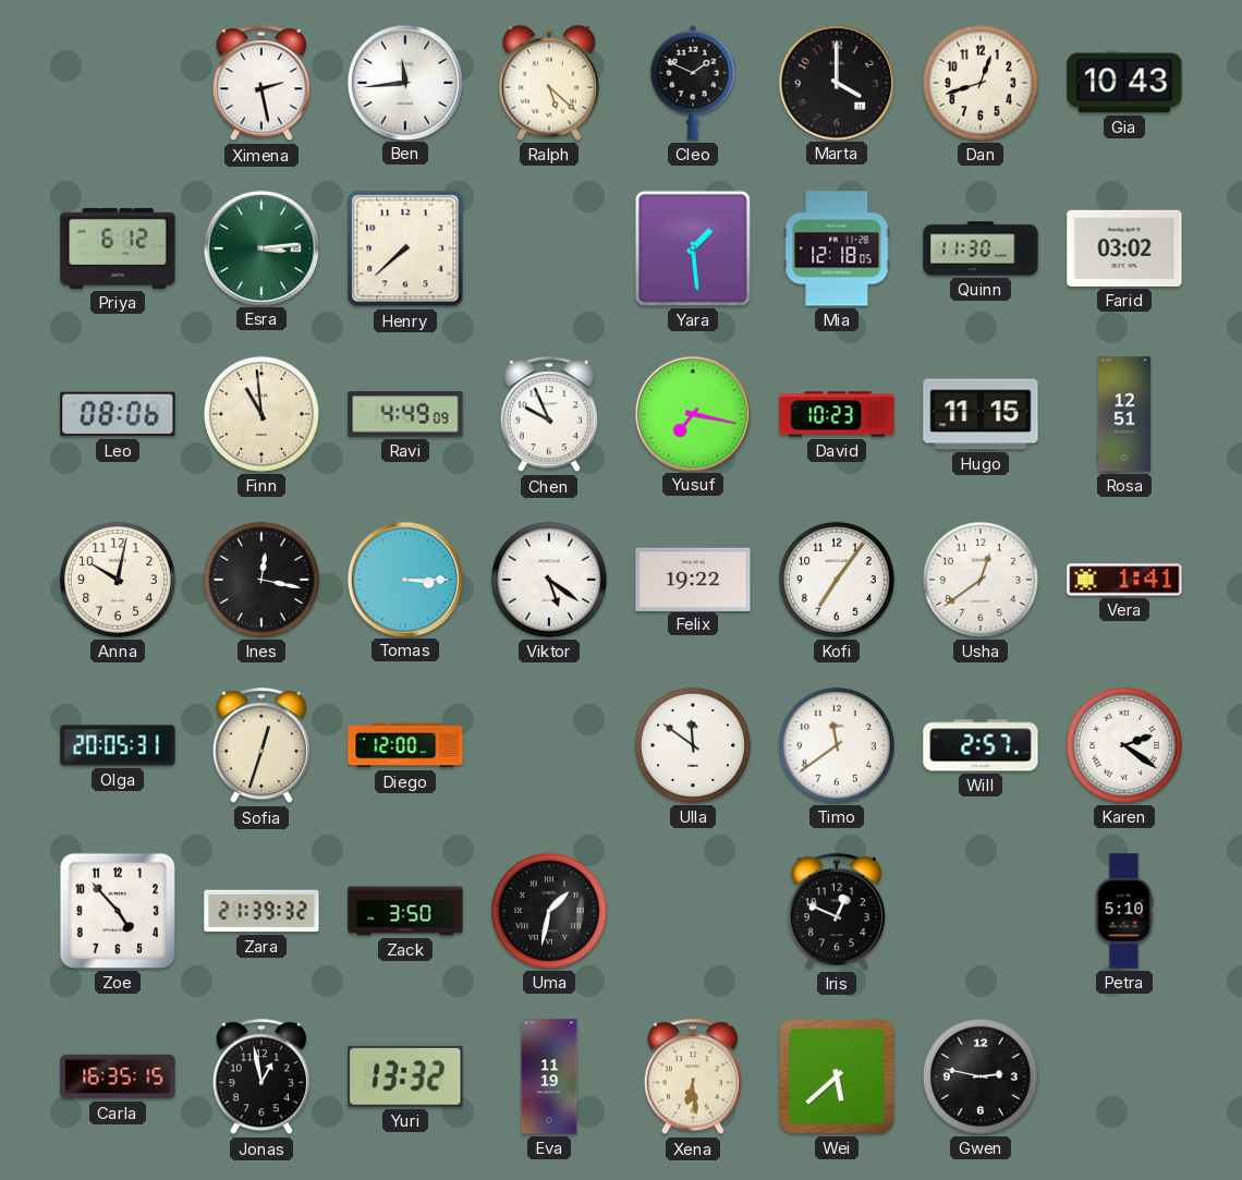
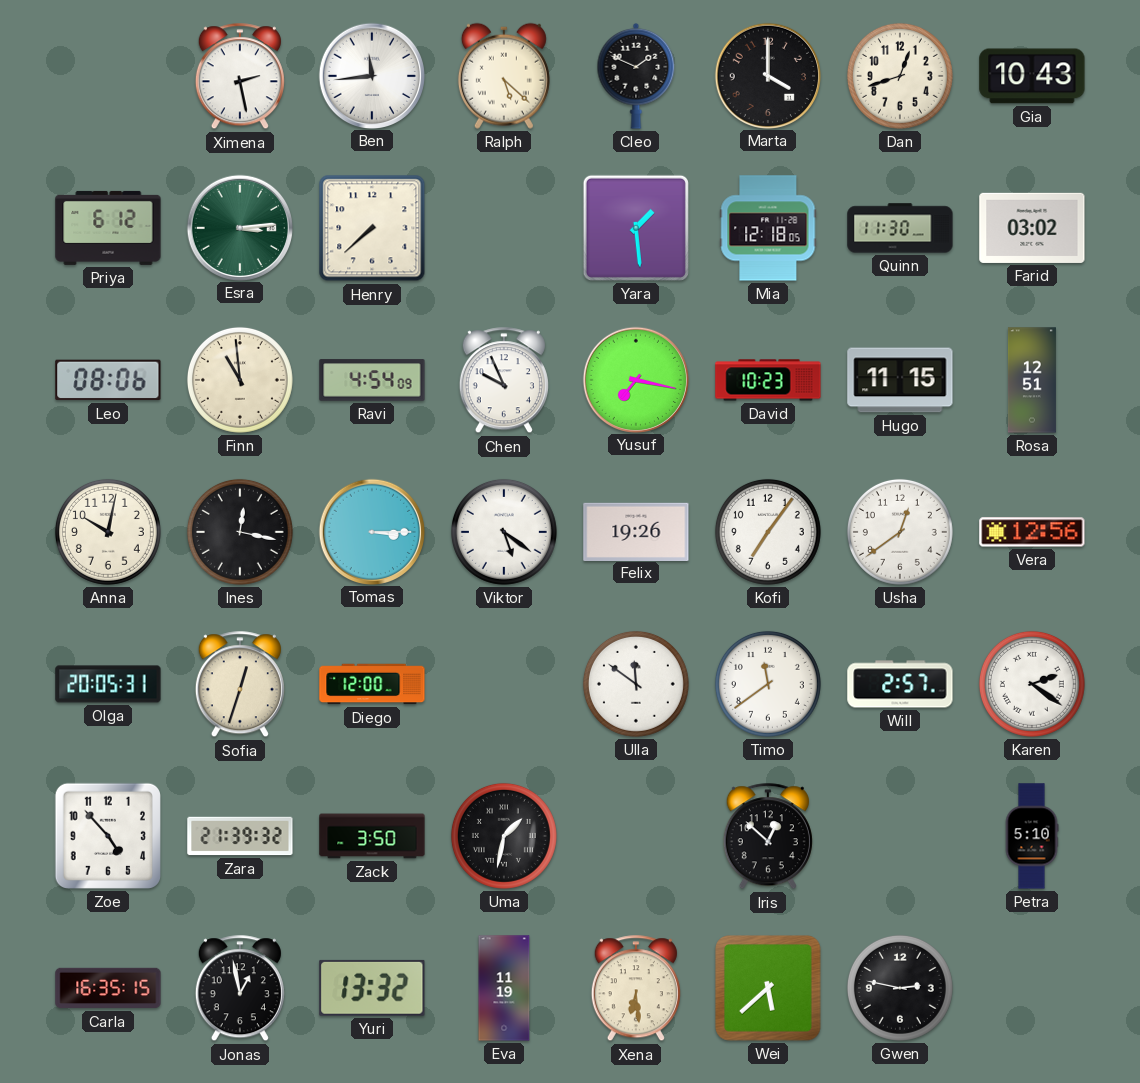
Ravi: 4:49 -> 4:54
Felix: 19:22 -> 19:26
Vera: 1:41 -> 12:56
Iris: 12:49 -> 12:52
